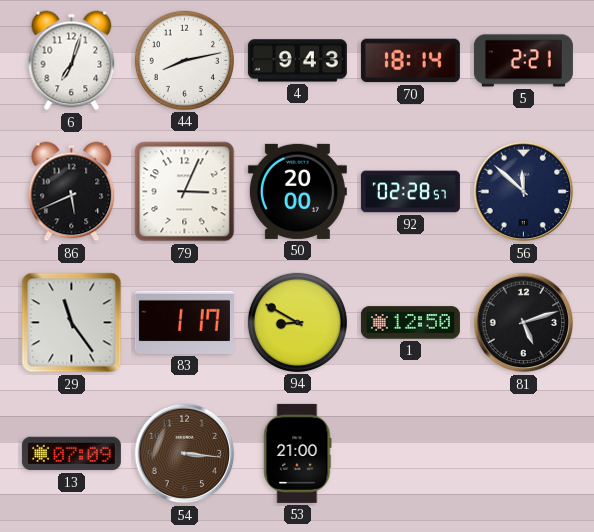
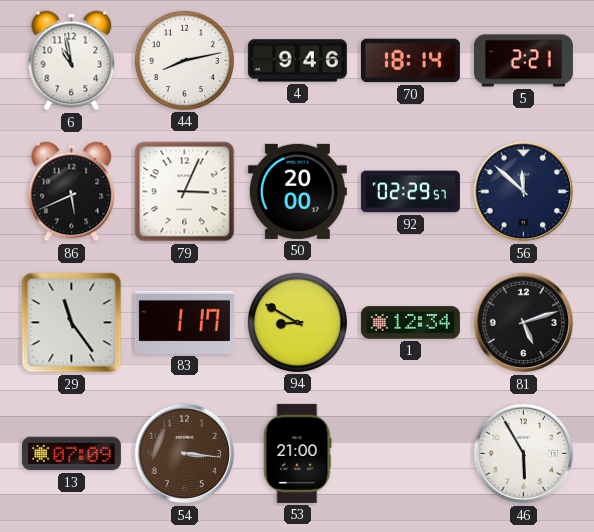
6: 7:03 -> 10:58
4: 9:43 -> 9:46
92: 02:28 -> 02:29
1: 12:50 -> 12:34
46: none -> 5:55
